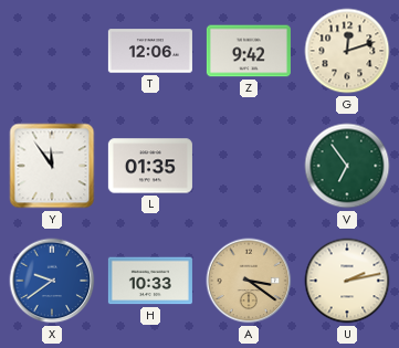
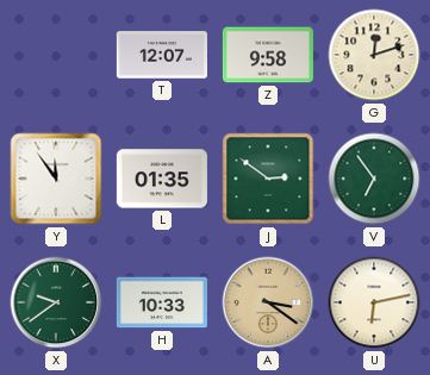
T: 12:06 -> 12:07
Z: 9:42 -> 9:58
J: none -> 2:51
X dial: blue -> green
U: 2:13 -> 6:13
